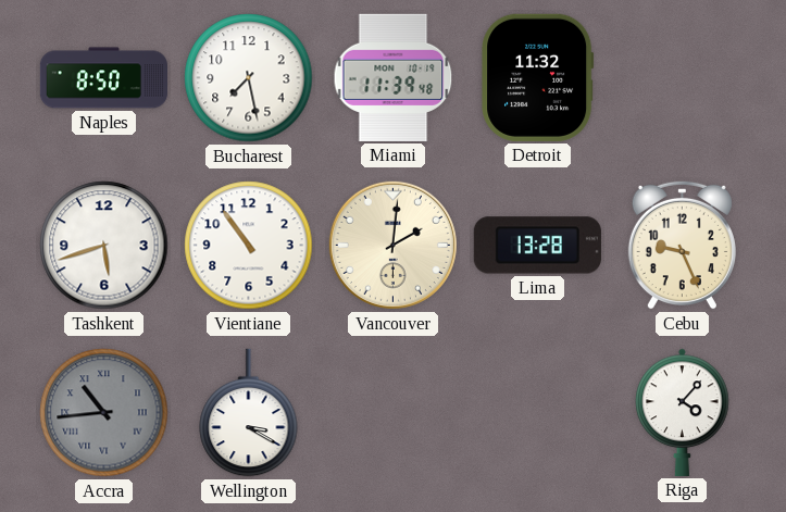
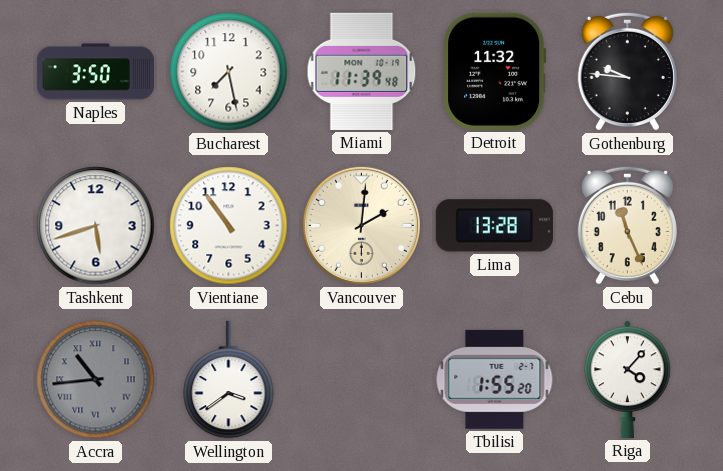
Naples: 8:50 -> 3:50
Gothenburg: none -> 9:46
Cebu: 9:26 -> 11:26
Wellington: 3:20 -> 3:39
Tbilisi: none -> 1:55
